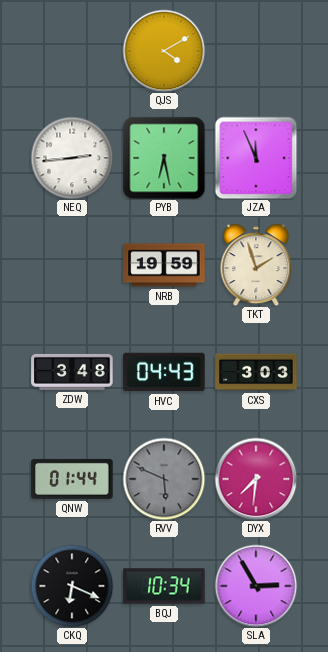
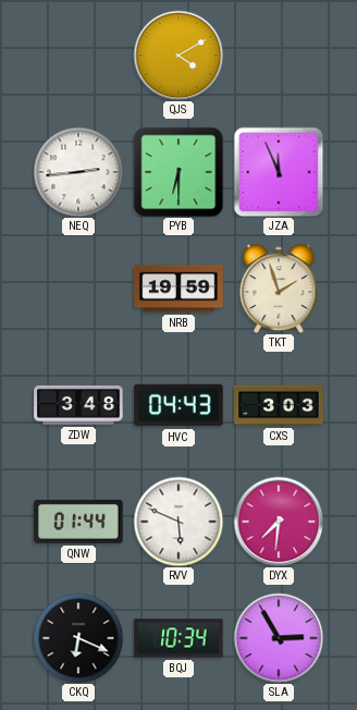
PYB: 6:28 -> 6:30
RVV dial: grey -> white
